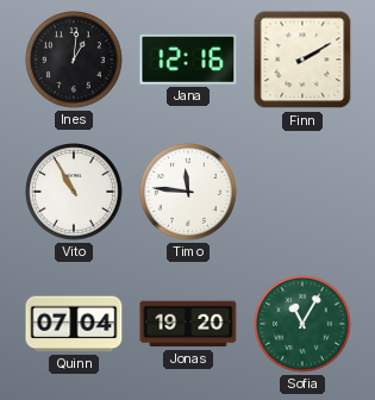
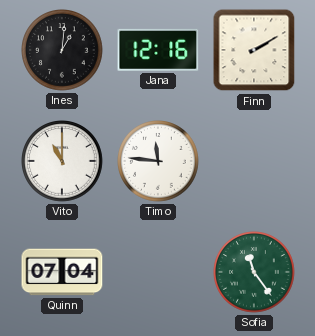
Vito: 10:55 -> 11:00
Jonas: 19:20 -> none
Sofia: 11:05 -> 11:24
